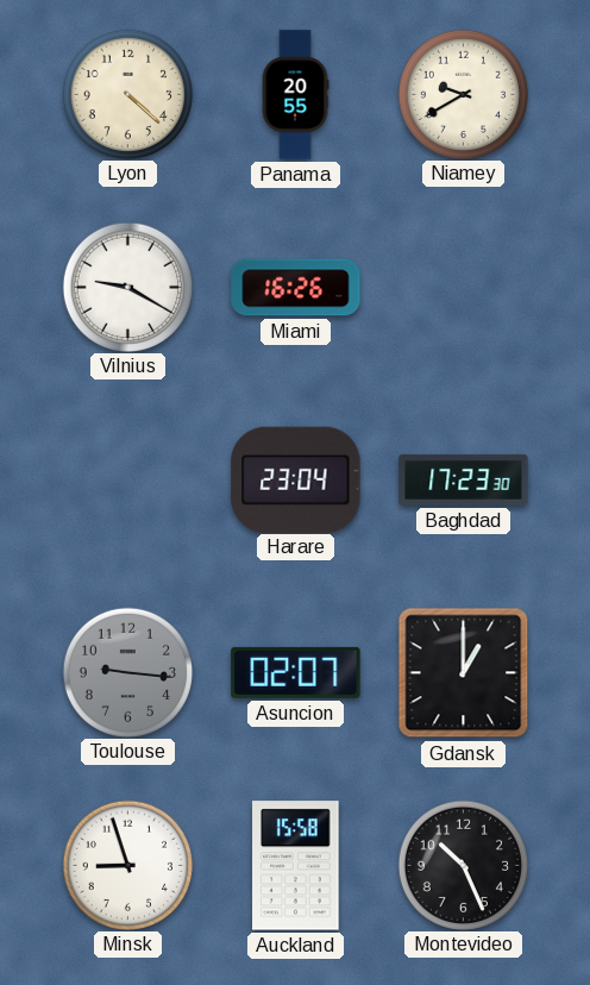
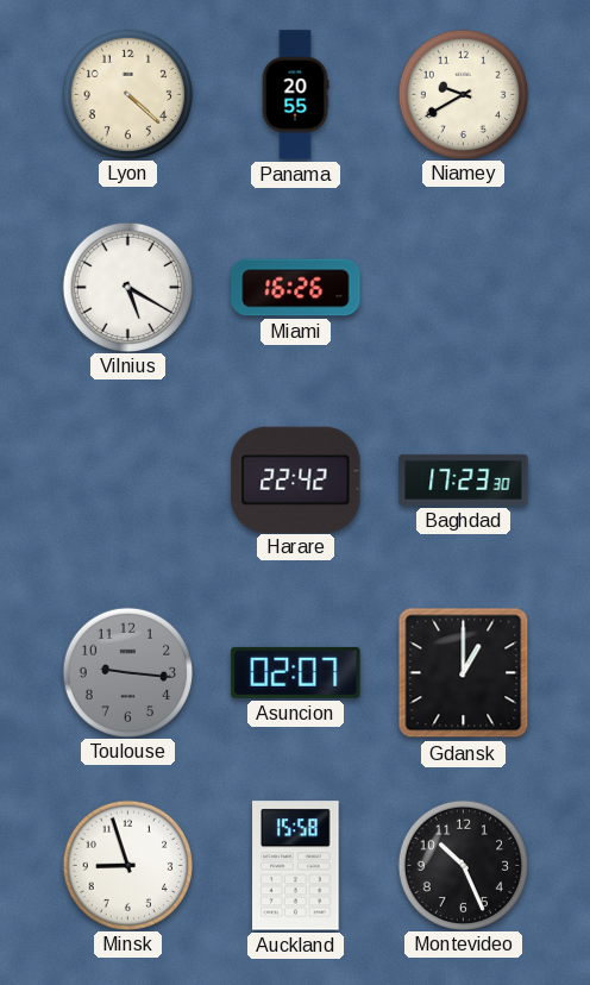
Vilnius: 9:20 -> 5:20
Harare: 23:04 -> 22:42
